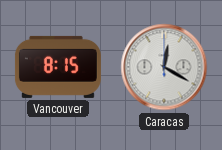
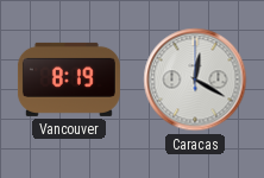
Vancouver: 8:15 -> 8:19
